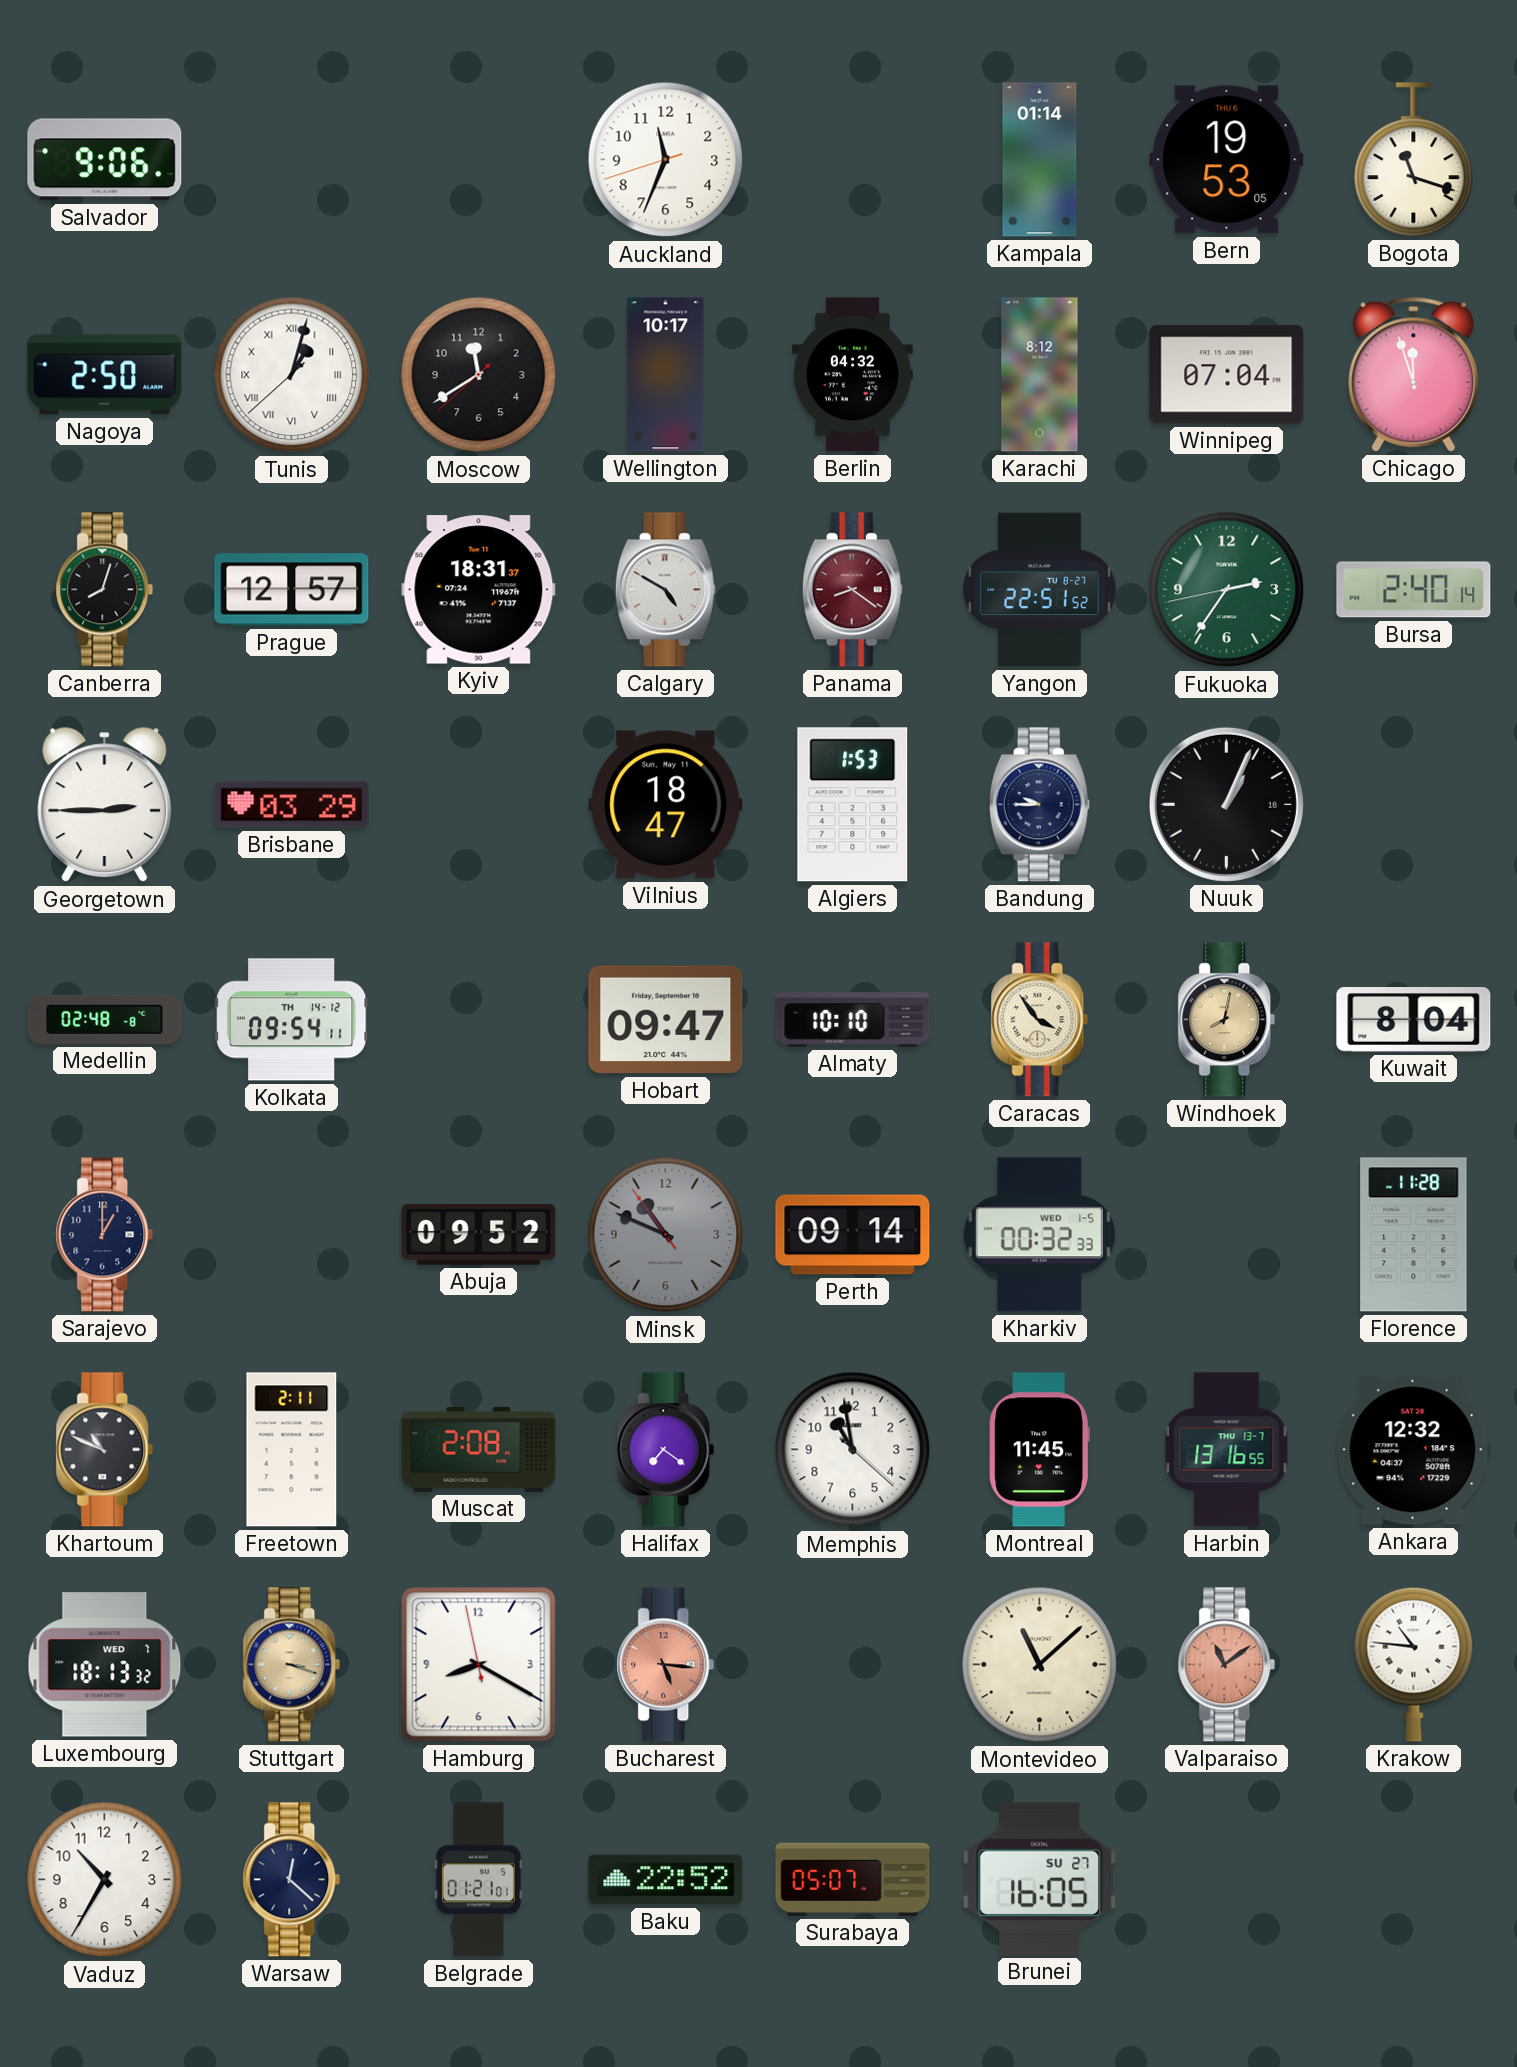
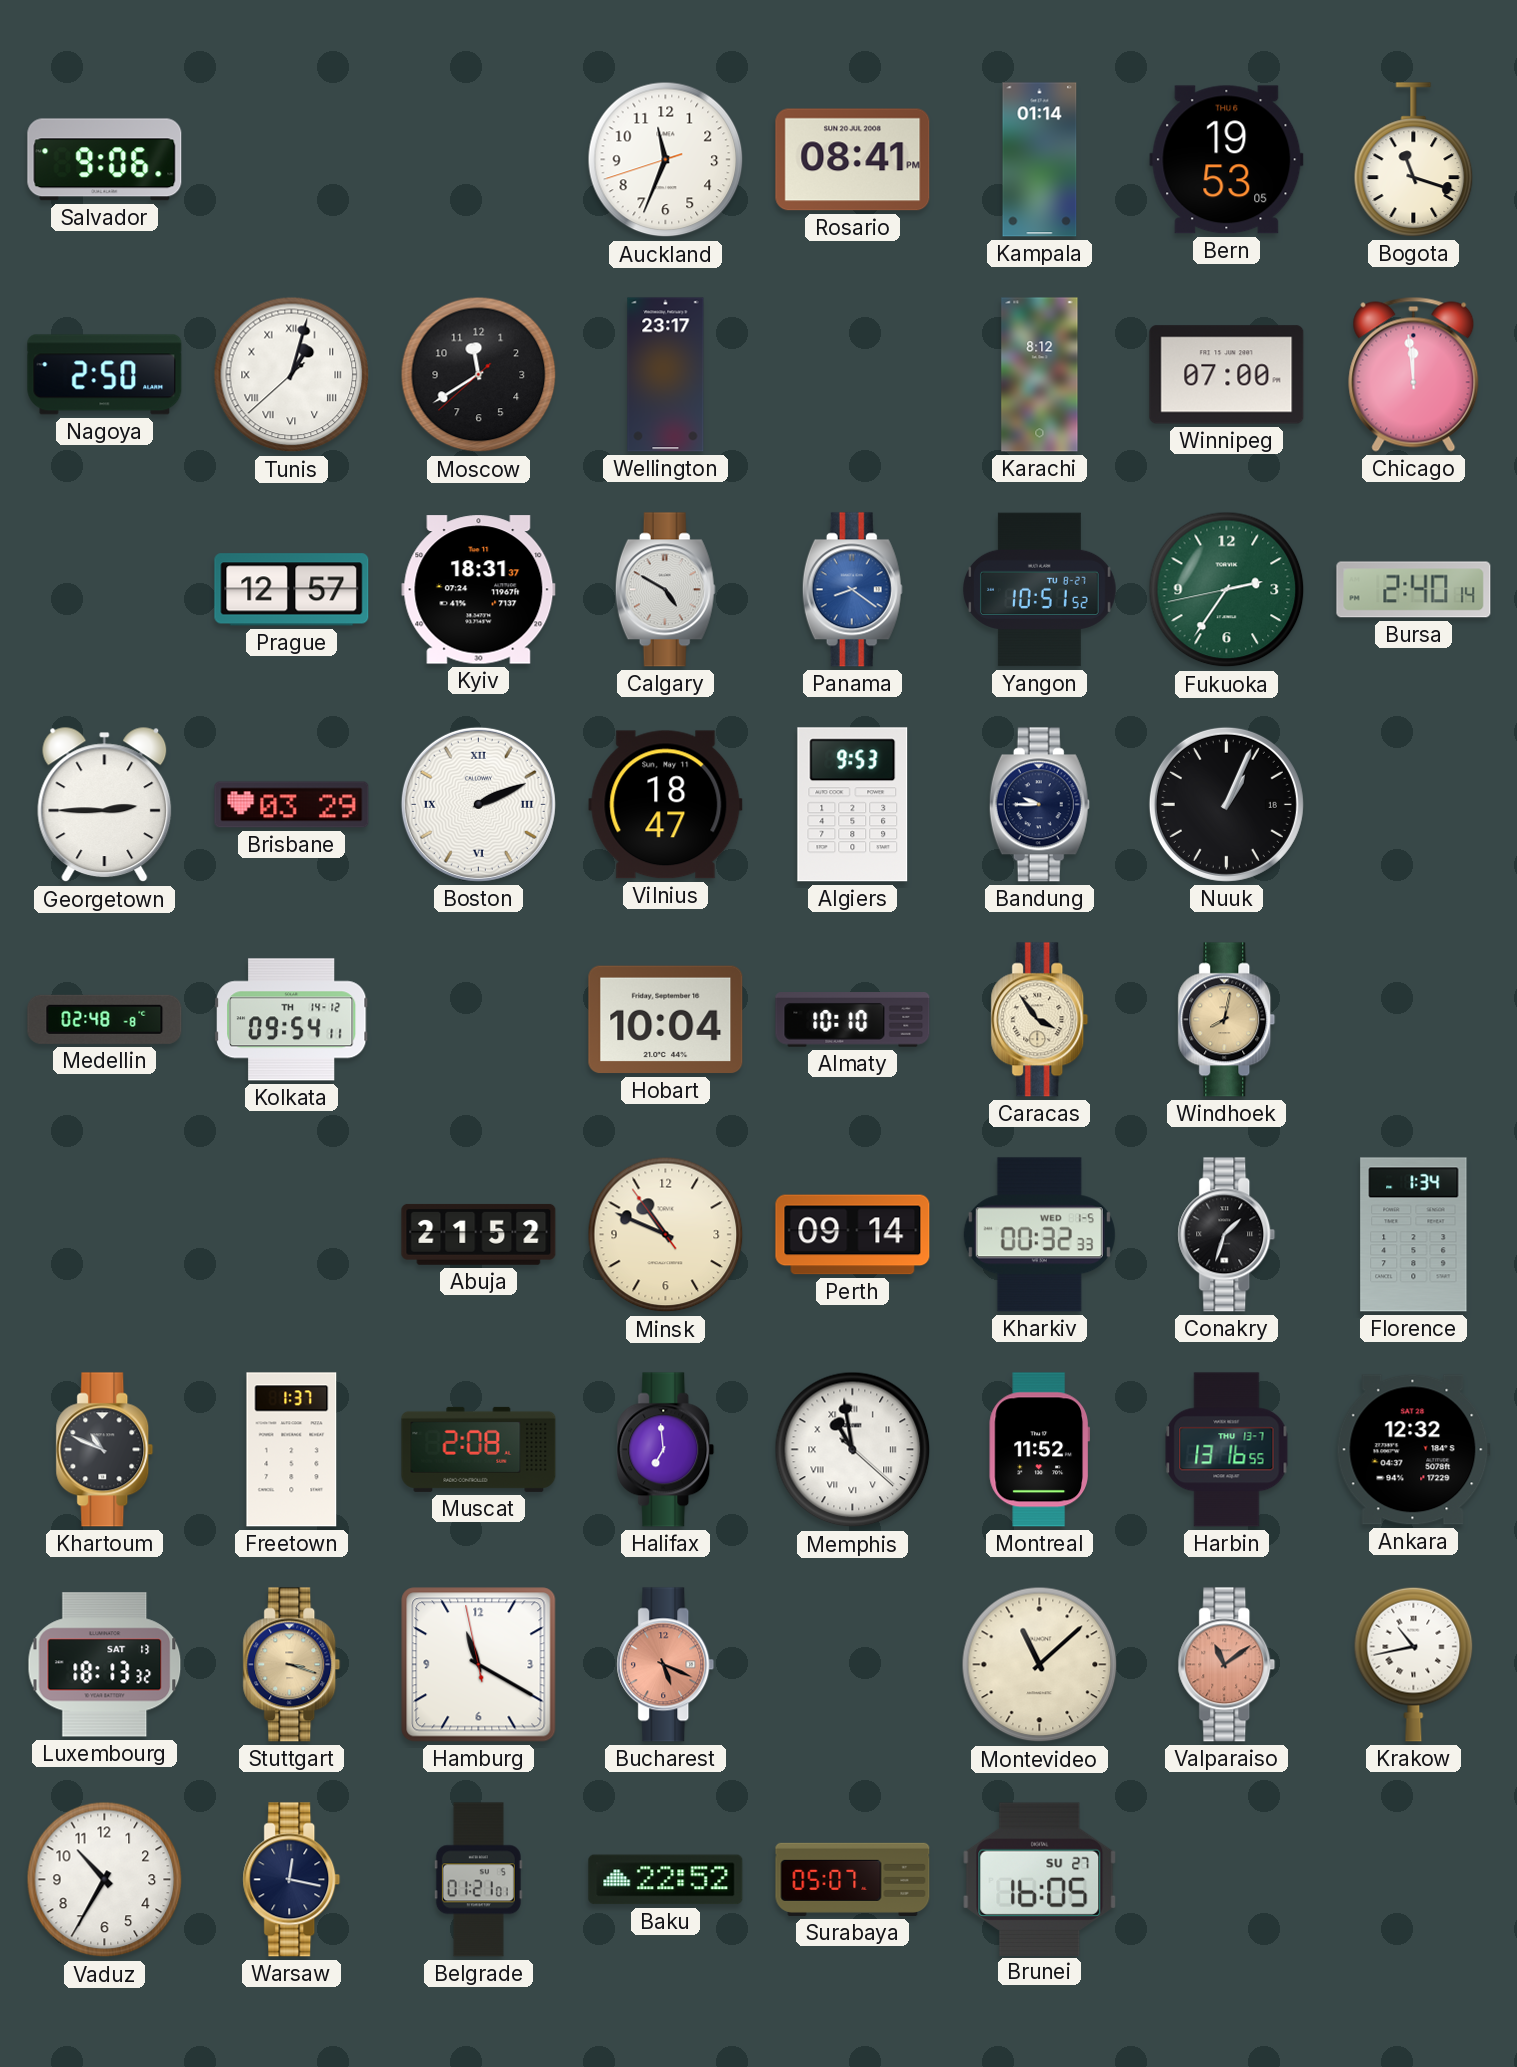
Rosario: none -> 08:41
Wellington: 10:17 -> 23:17
Berlin: 04:32 -> none
Winnipeg: 07:04 -> 07:00
Chicago: 11:57 -> 11:59
Canberra: 8:03 -> none
Panama dial: burgundy -> blue
Yangon: 22:51 -> 10:51
Boston: none -> 2:11
Algiers: 1:53 -> 9:53
Hobart: 09:47 -> 10:04
Kuwait: 8:04 -> none
Sarajevo: 1:00 -> none
Abuja: 09:52 -> 21:52
Minsk dial: grey -> cream
Conakry: none -> 1:33
Florence: 11:28 -> 1:34
Freetown: 2:11 -> 1:37
Halifax: 7:21 -> 6:59
Memphis numerals: Arabic -> Roman
Montreal: 11:45 -> 11:52
Luxembourg date: WED 7 -> SAT 13
Hamburg: 8:19 -> 11:19
Bucharest: 5:16 -> 5:19
Krakow: 10:46 -> 10:43
Warsaw: 12:22 -> 12:17
